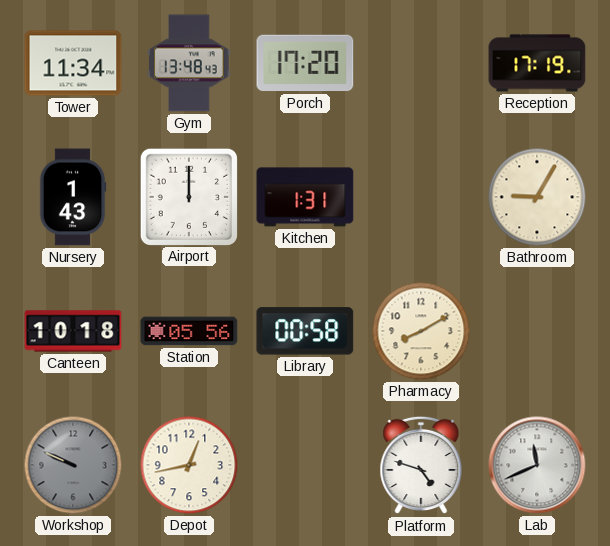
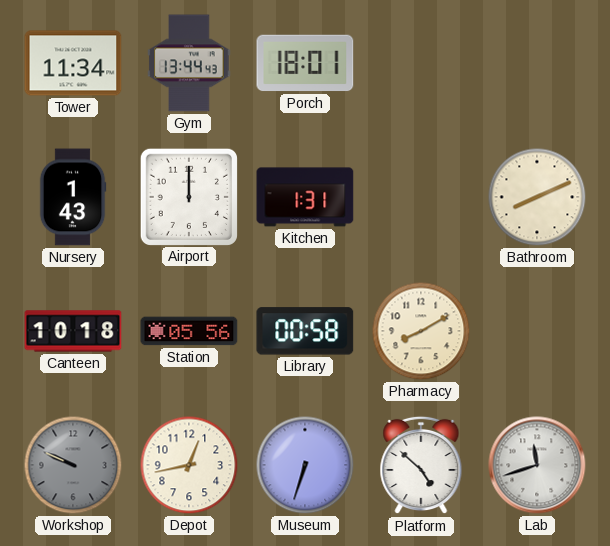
Gym: 13:48 -> 13:44
Porch: 17:20 -> 18:01
Reception: 17:19 -> none
Bathroom: 9:05 -> 8:11
Museum: none -> 6:33
Platform: 4:48 -> 4:52
Lab: 11:41 -> 11:42
